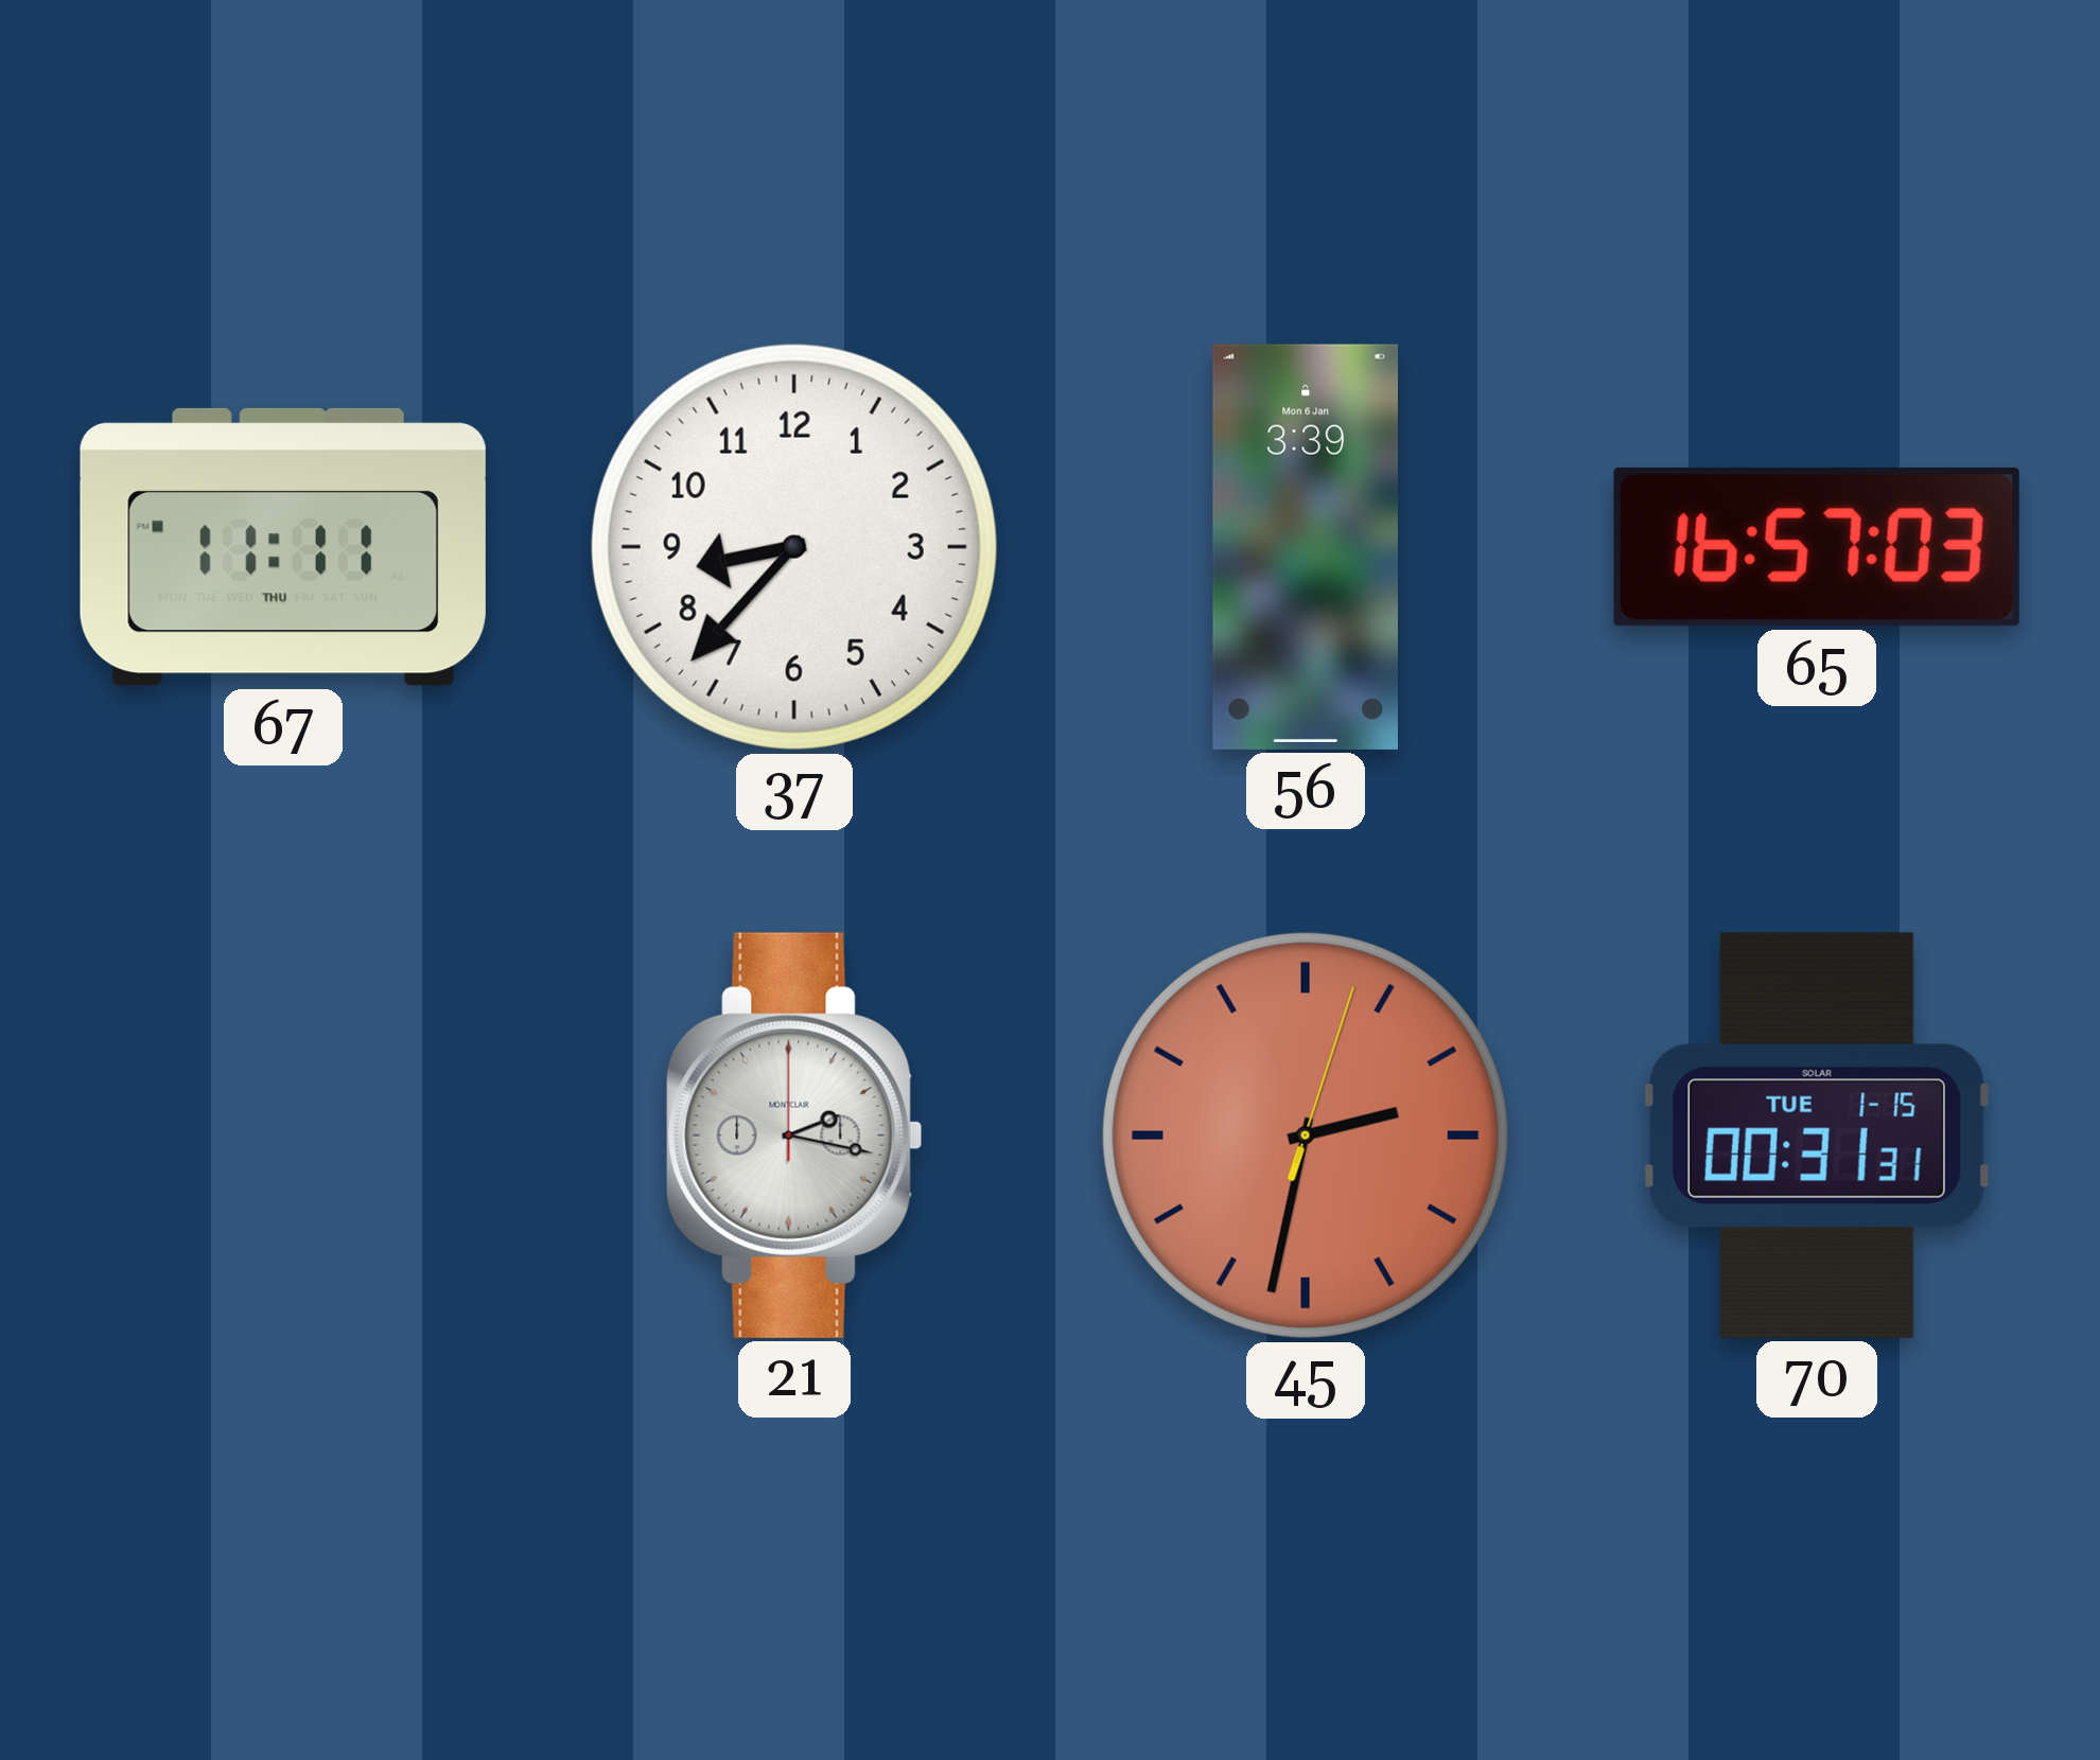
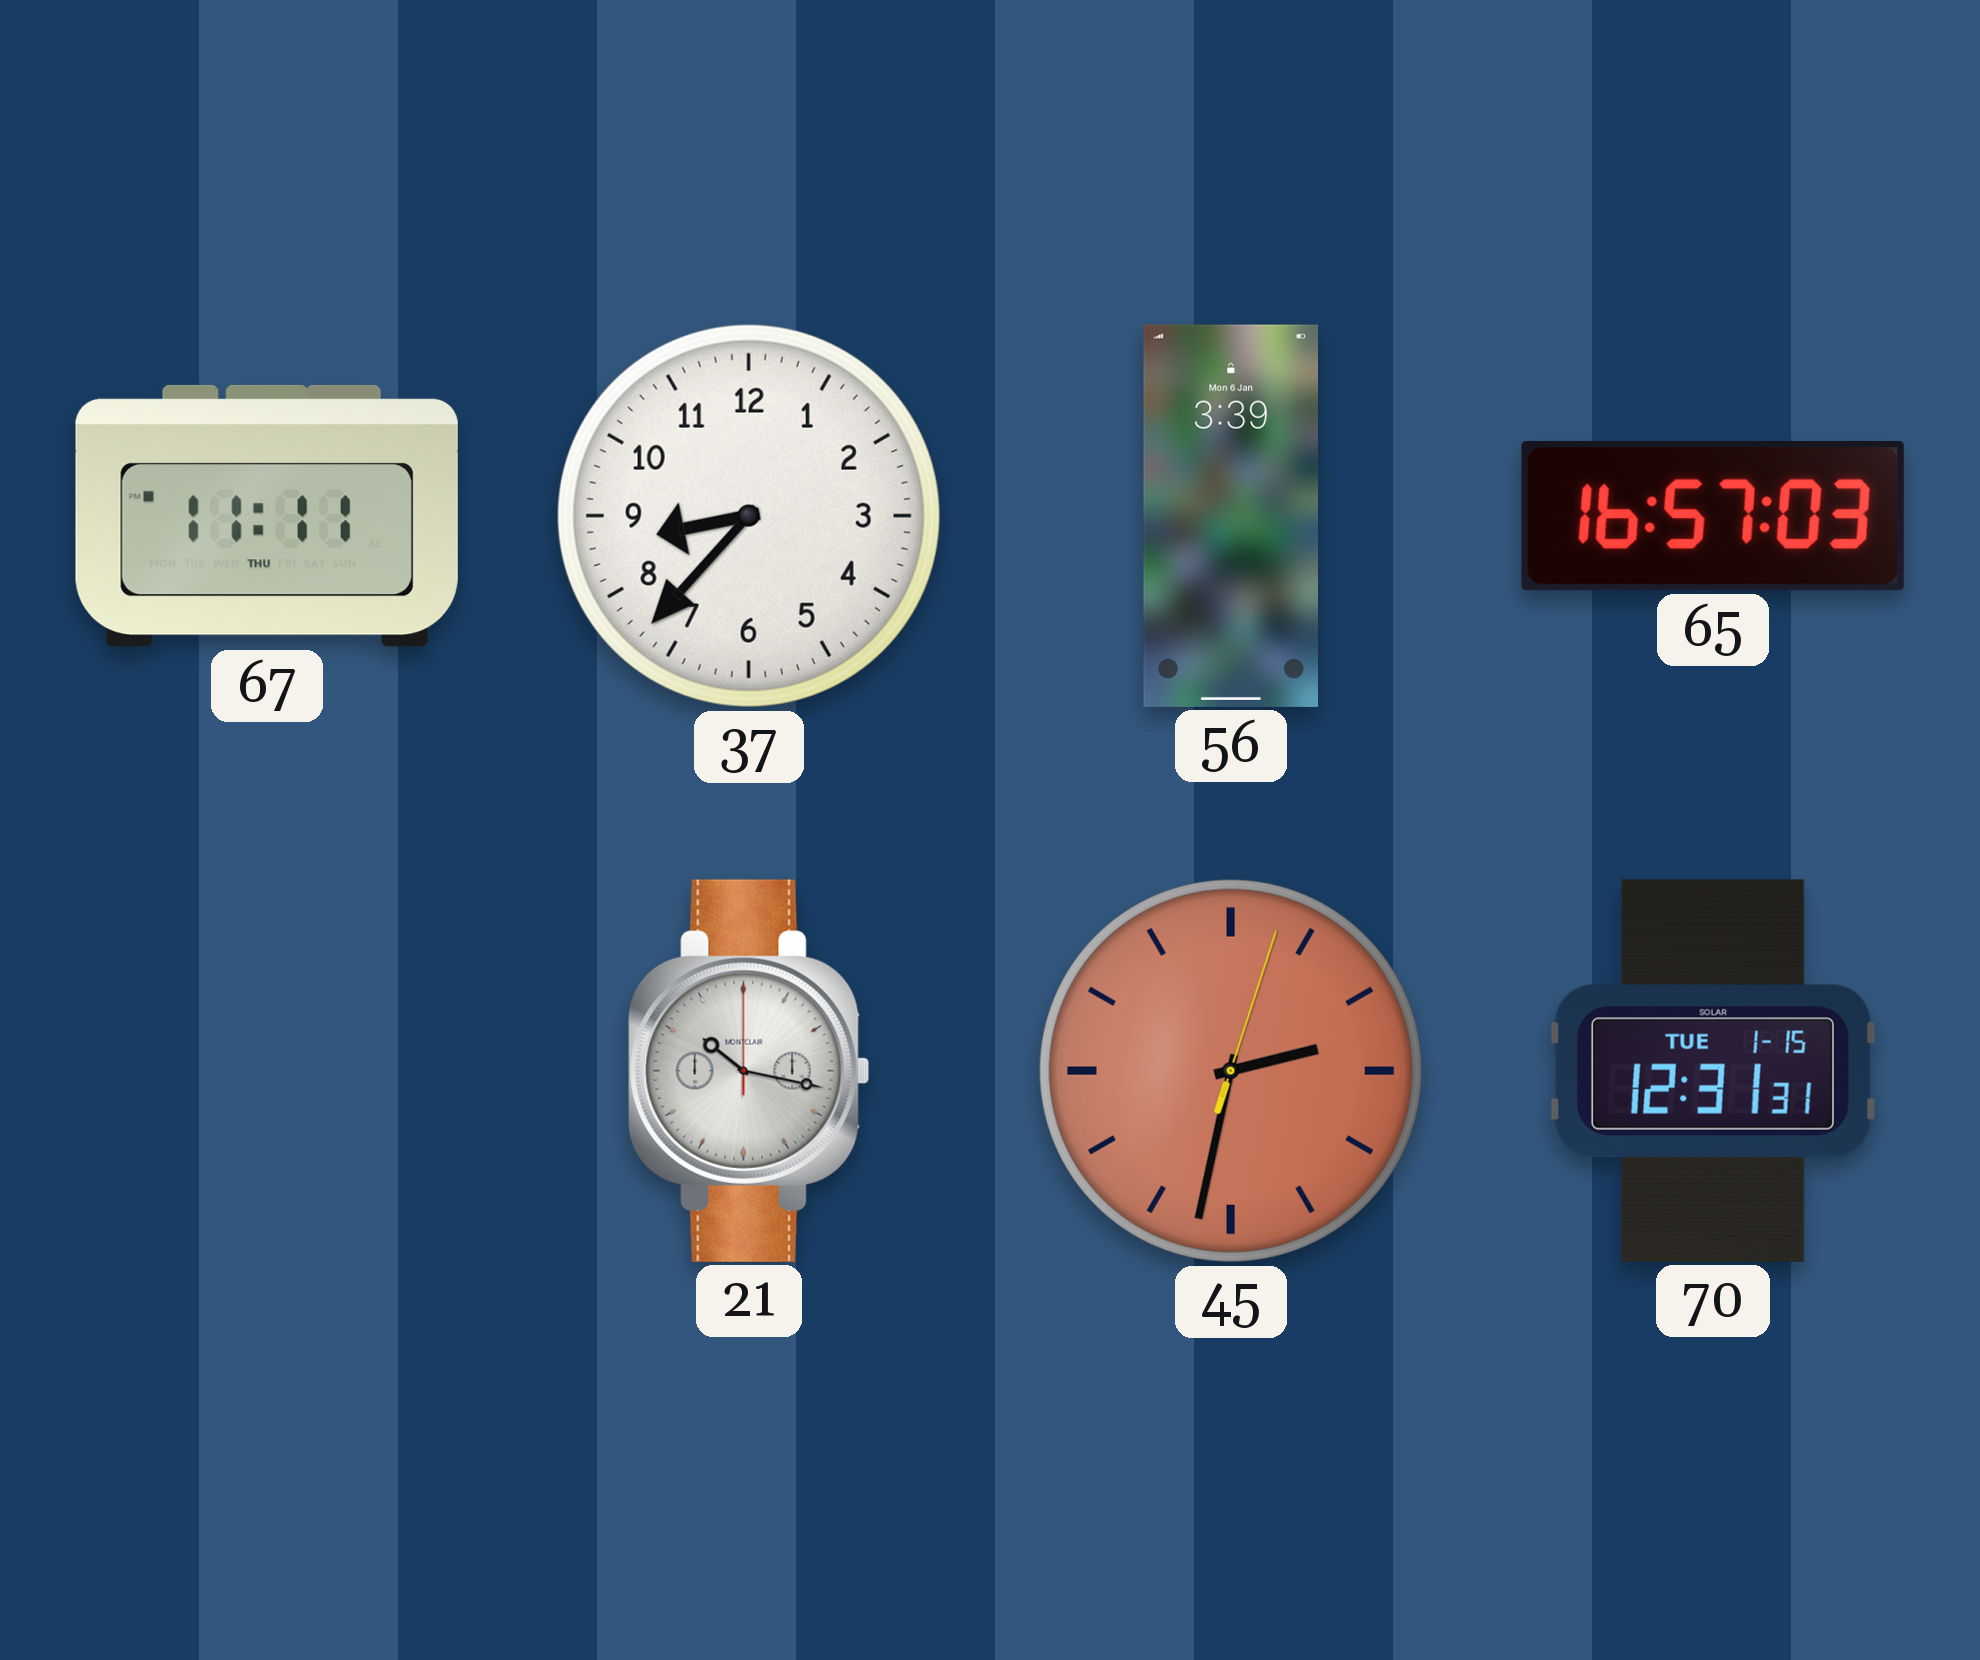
21: 2:17 -> 10:17
70: 00:31 -> 12:31
